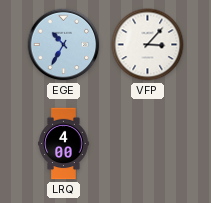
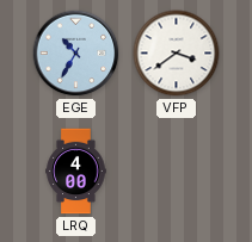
VFP: 3:07 -> 3:39
